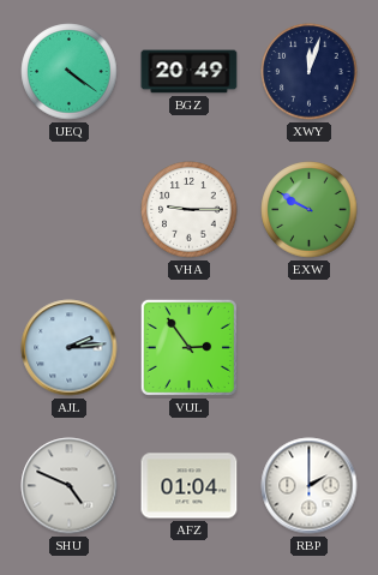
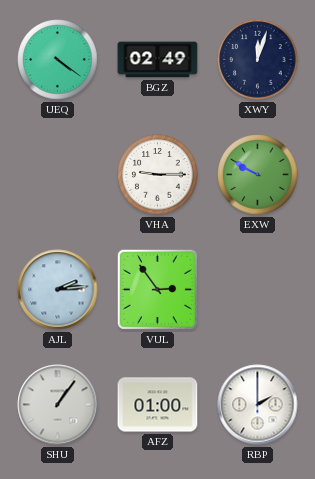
BGZ: 20:49 -> 02:49
SHU: 4:49 -> 1:06
AFZ: 01:04 -> 01:00
